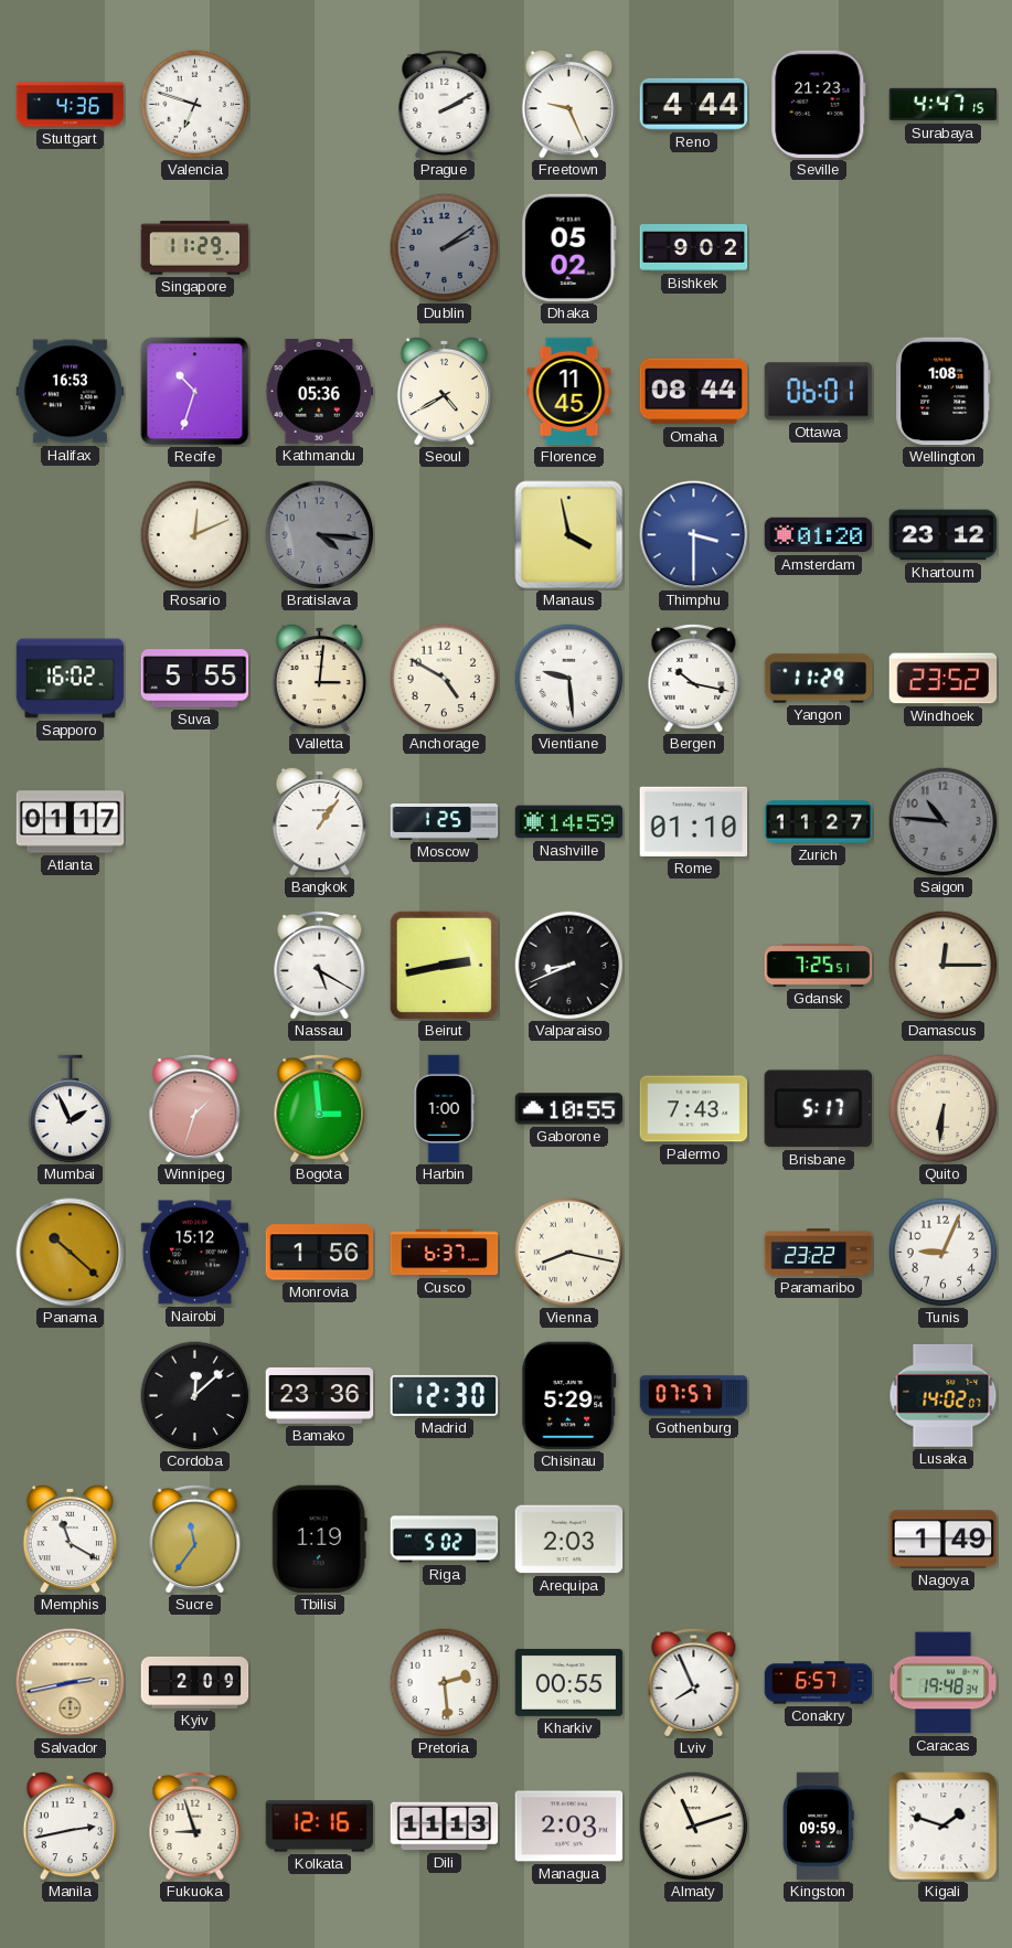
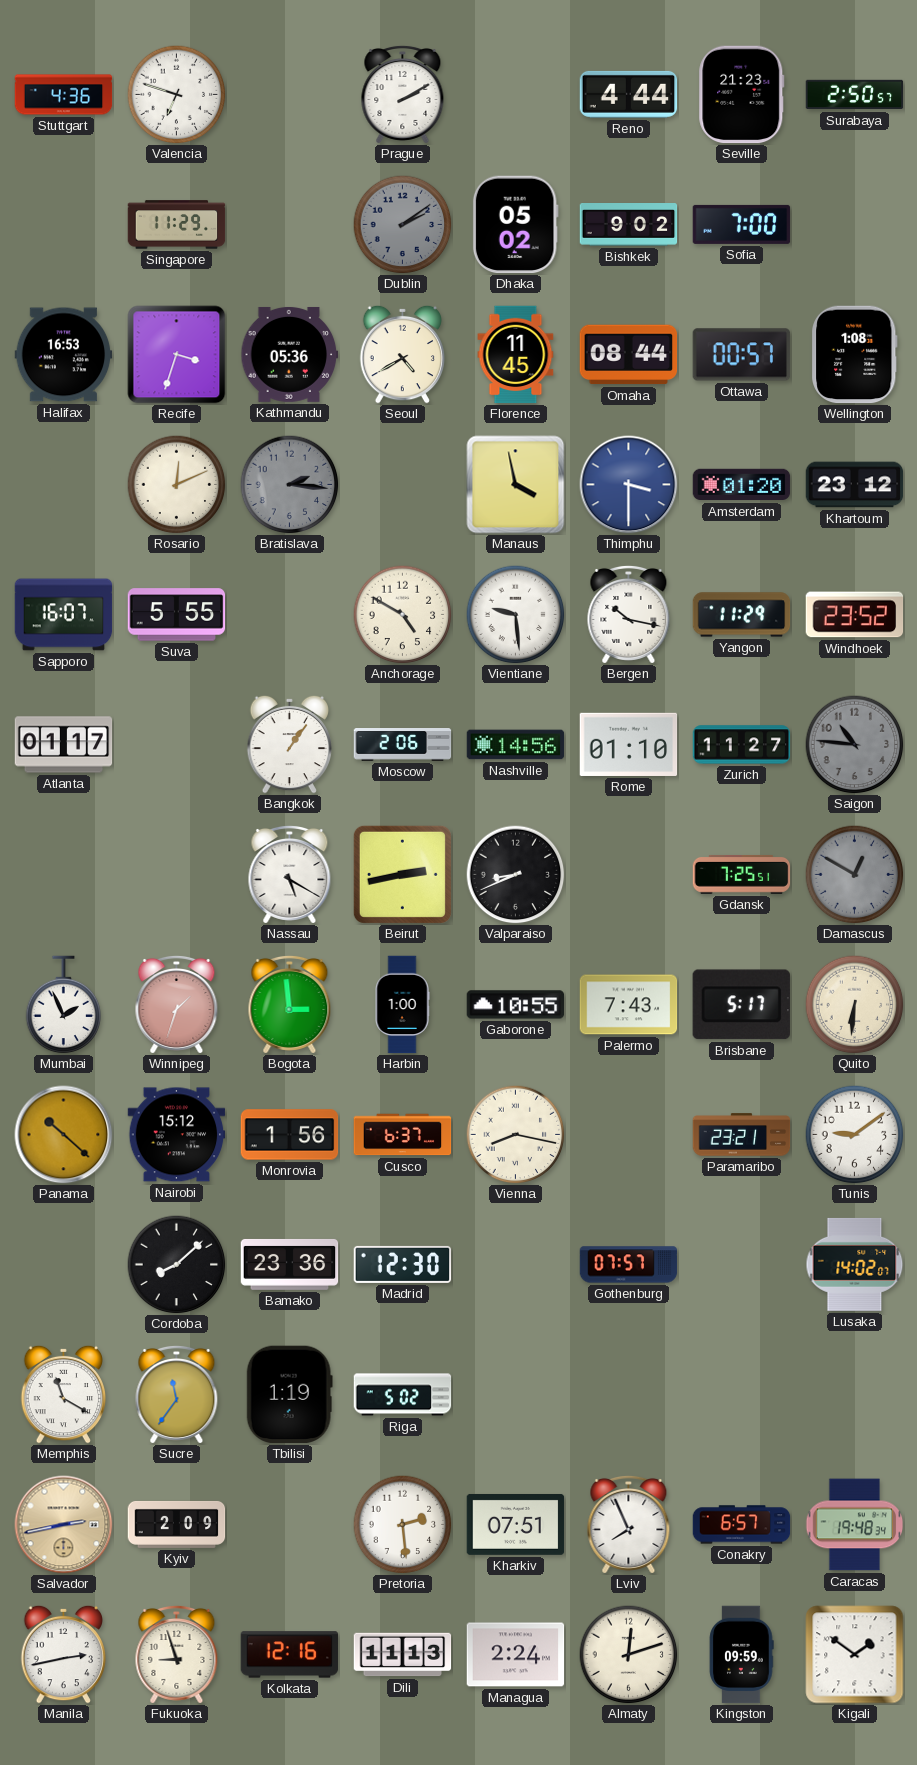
Freetown: 9:26 -> none
Surabaya: 4:47 -> 2:50
Sofia: none -> 7:00
Recife: 10:33 -> 3:33
Ottawa: 06:01 -> 00:57
Bratislava: 4:16 -> 2:16
Sapporo: 16:02 -> 16:07
Valletta: 3:01 -> none
Moscow: 1:25 -> 2:06
Nashville: 14:59 -> 14:56
Damascus: 12:15 -> 12:50
Damascus dial: cream -> grey
Paramaribo: 23:22 -> 23:21
Tunis: 9:04 -> 9:09
Cordoba: 12:08 -> 8:08
Chisinau: 5:29 -> none
Arequipa: 2:03 -> none
Nagoya: 1:49 -> none
Kharkiv: 00:55 -> 07:51
Managua: 2:03 -> 2:24
Almaty: 11:12 -> 12:12
Kigali: 1:48 -> 1:51
